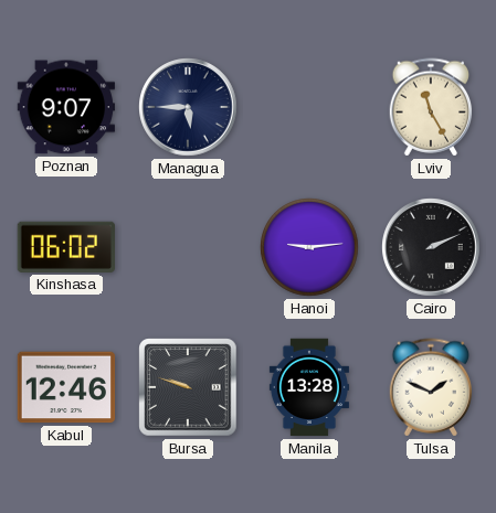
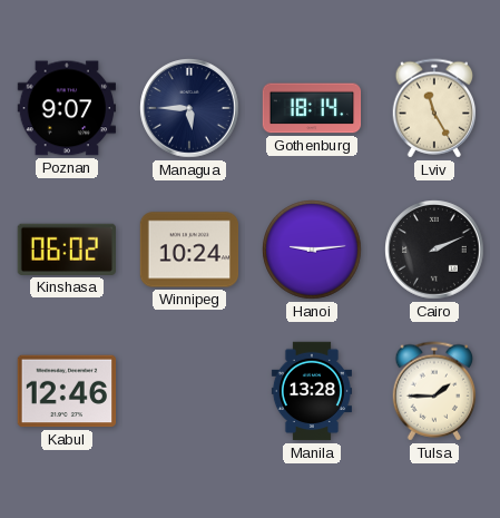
Gothenburg: none -> 18:14
Winnipeg: none -> 10:24
Bursa: 9:48 -> none
Tulsa: 1:49 -> 1:45
